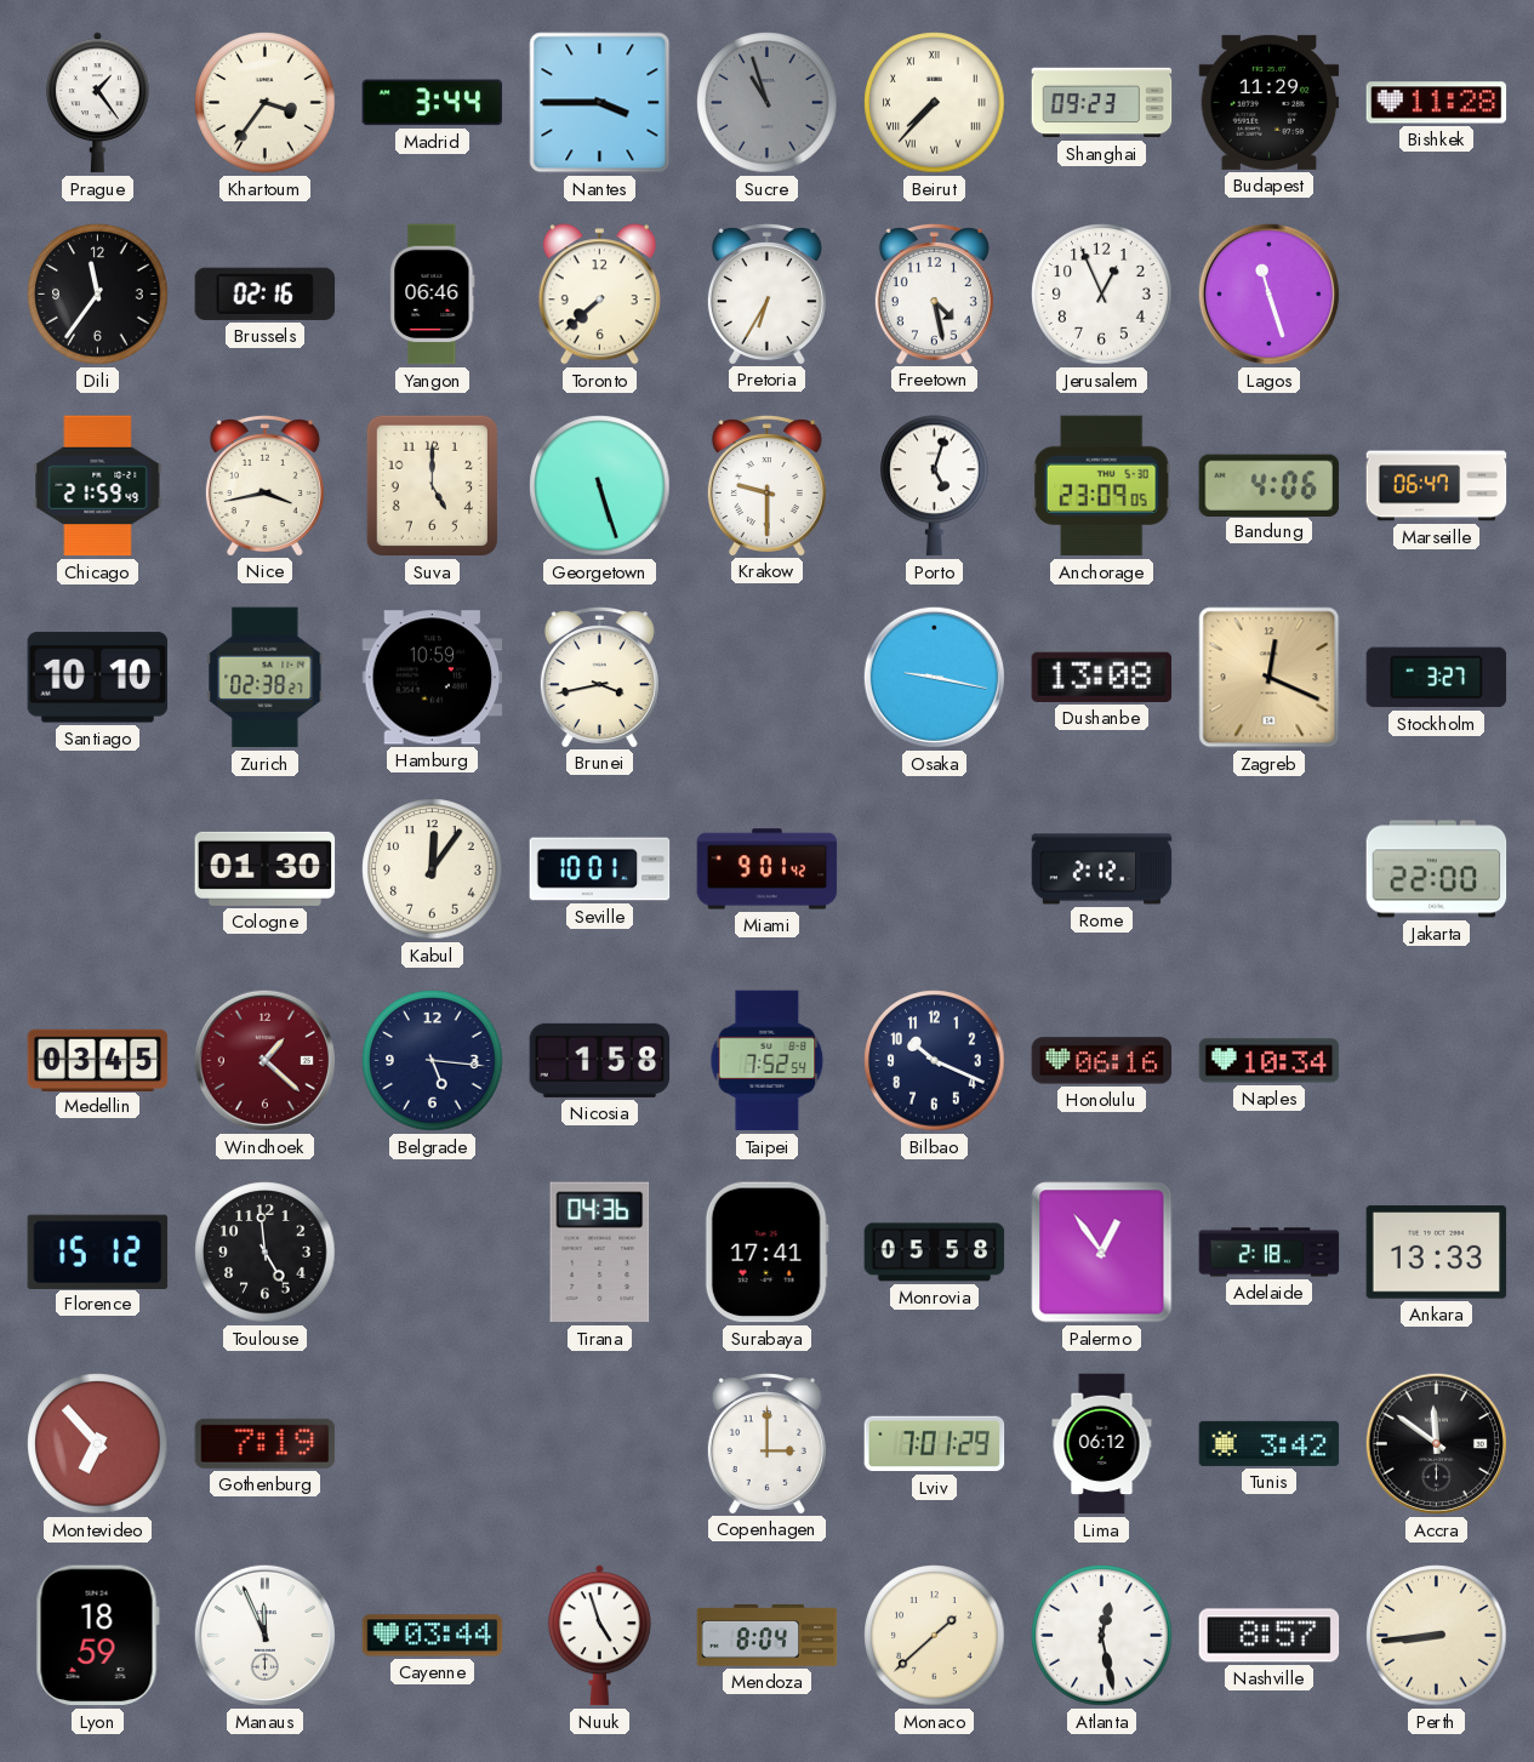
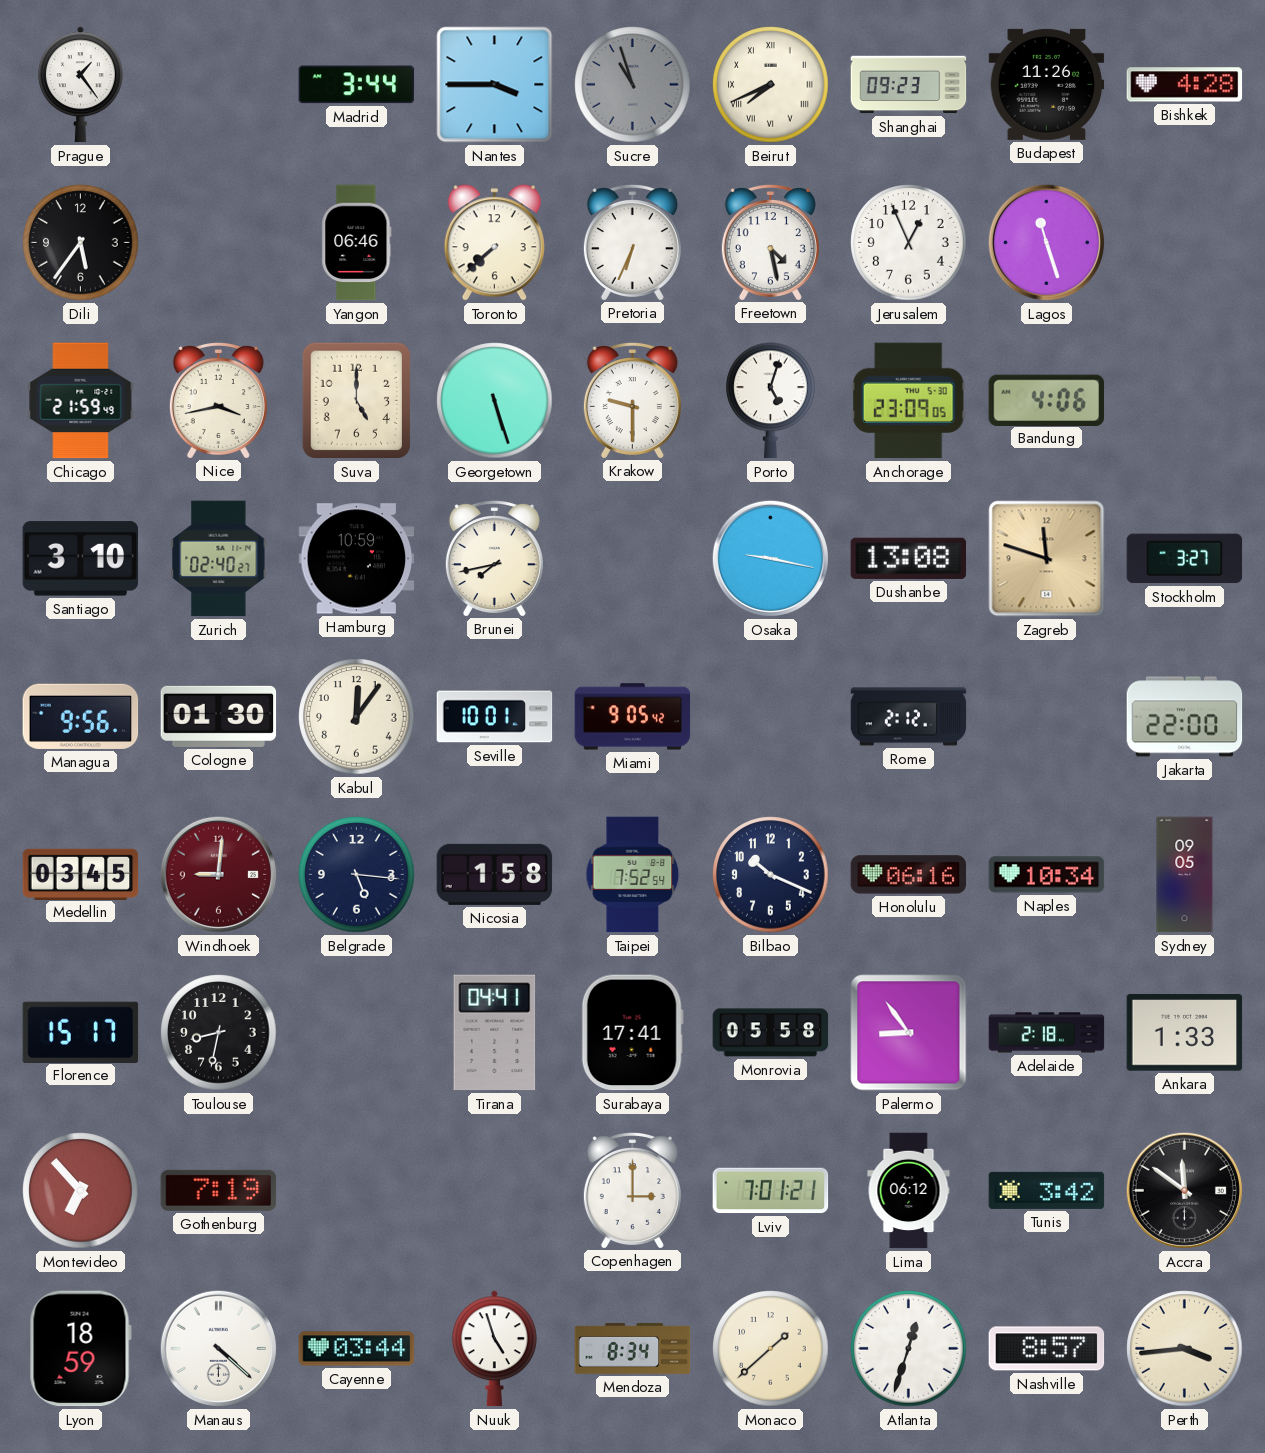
Khartoum: 3:36 -> none
Beirut: 7:37 -> 7:41
Budapest: 11:29 -> 11:26
Bishkek: 11:28 -> 4:28
Dili: 11:36 -> 5:36
Brussels: 02:16 -> none
Pretoria: 6:35 -> 6:34
Marseille: 06:47 -> none
Santiago: 10:10 -> 3:10
Zurich: 02:38 -> 02:40
Brunei: 3:43 -> 7:43
Zagreb: 12:19 -> 11:48
Managua: none -> 9:56
Miami: 9:01 -> 9:05
Windhoek: 1:22 -> 9:01
Sydney: none -> 09:05
Florence: 15:12 -> 15:17
Toulouse: 4:59 -> 8:32
Tirana: 04:36 -> 04:41
Palermo: 12:54 -> 8:54
Ankara: 13:33 -> 1:33
Lviv: 7:01:29 -> 7:01:21
Manaus: 11:56 -> 4:22
Mendoza: 8:04 -> 8:34
Atlanta: 12:28 -> 12:33
Perth: 8:44 -> 3:44
